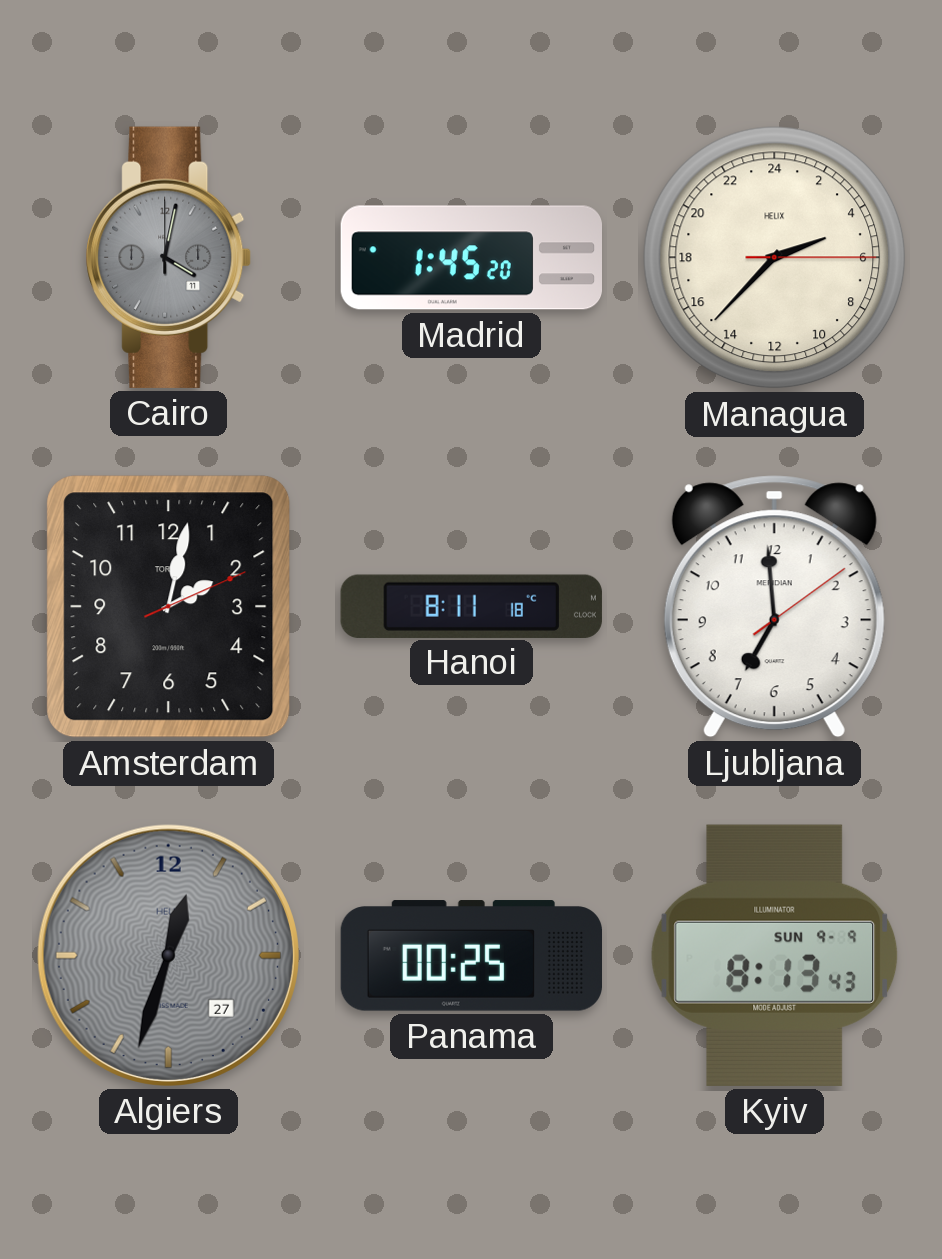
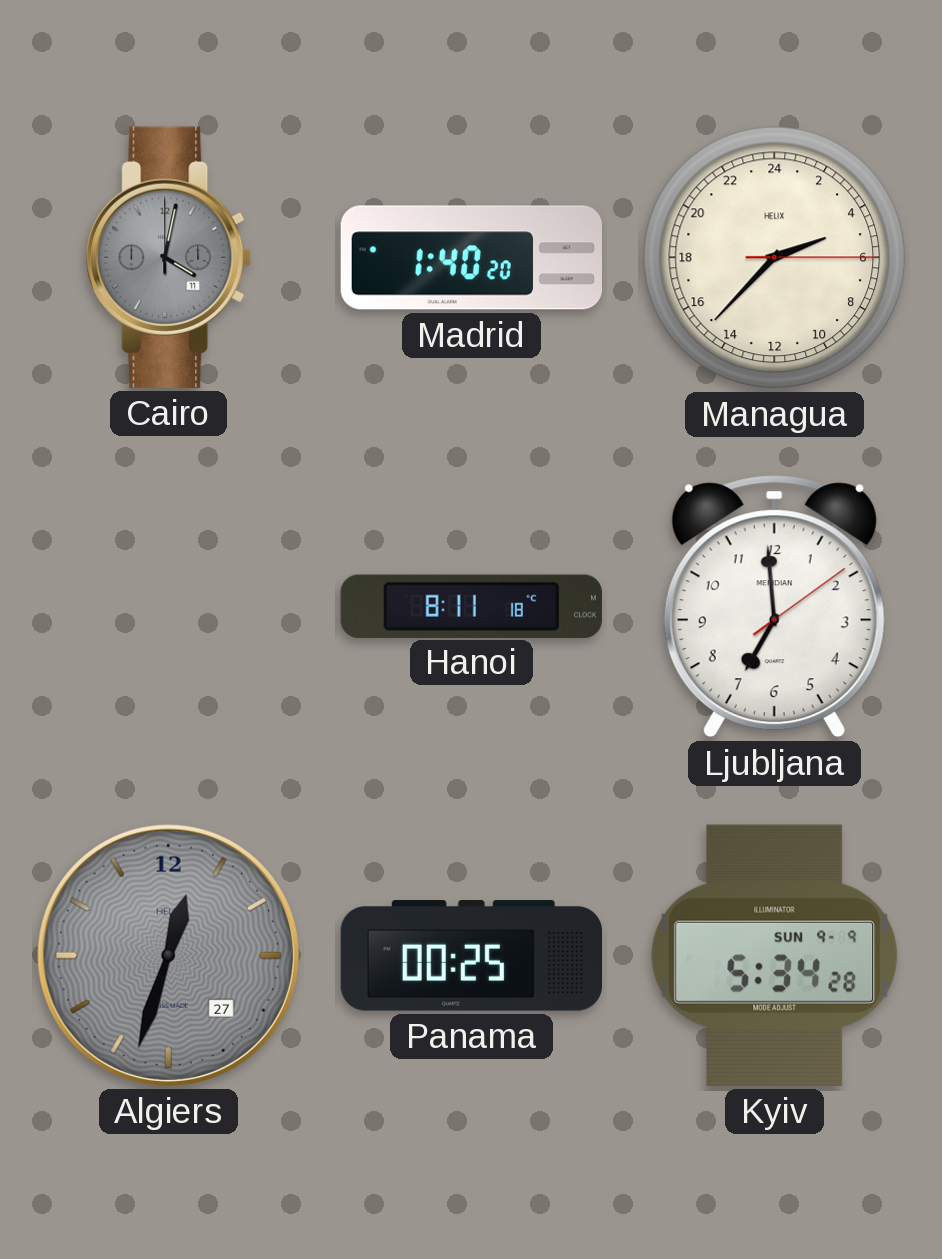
Madrid: 1:45 -> 1:40
Amsterdam: 2:02 -> none
Kyiv: 8:13 -> 5:34
